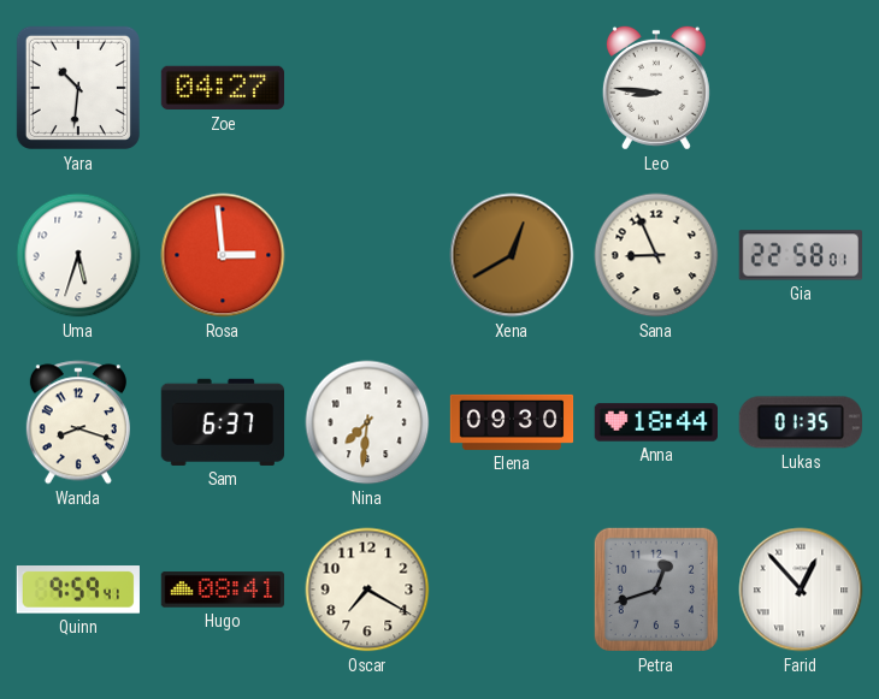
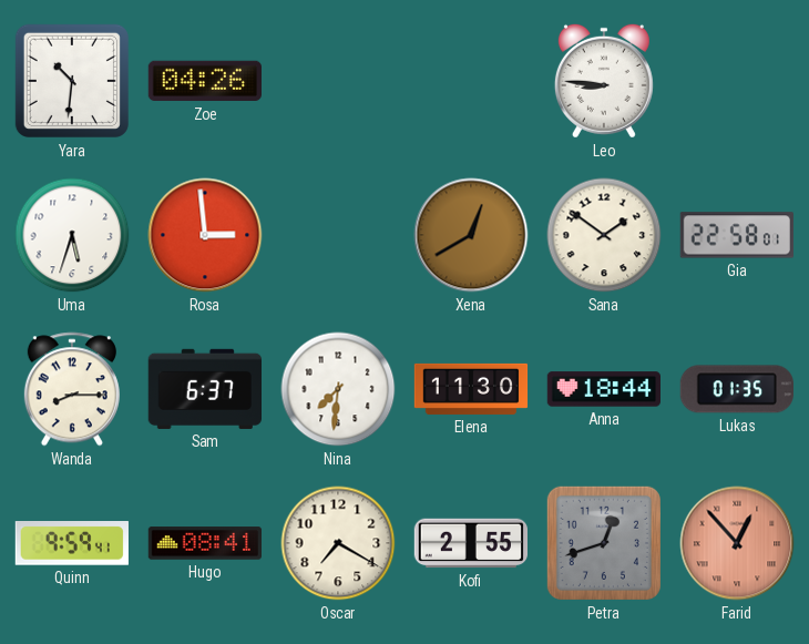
Zoe: 04:27 -> 04:26
Sana: 8:56 -> 1:51
Wanda: 8:18 -> 8:15
Elena: 09:30 -> 11:30
Kofi: none -> 2:55
Farid dial: white -> salmon
